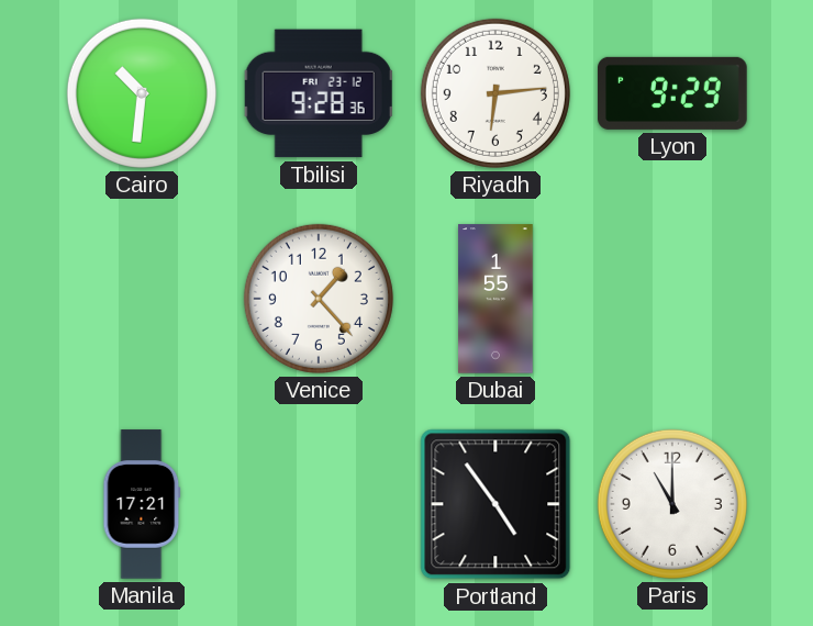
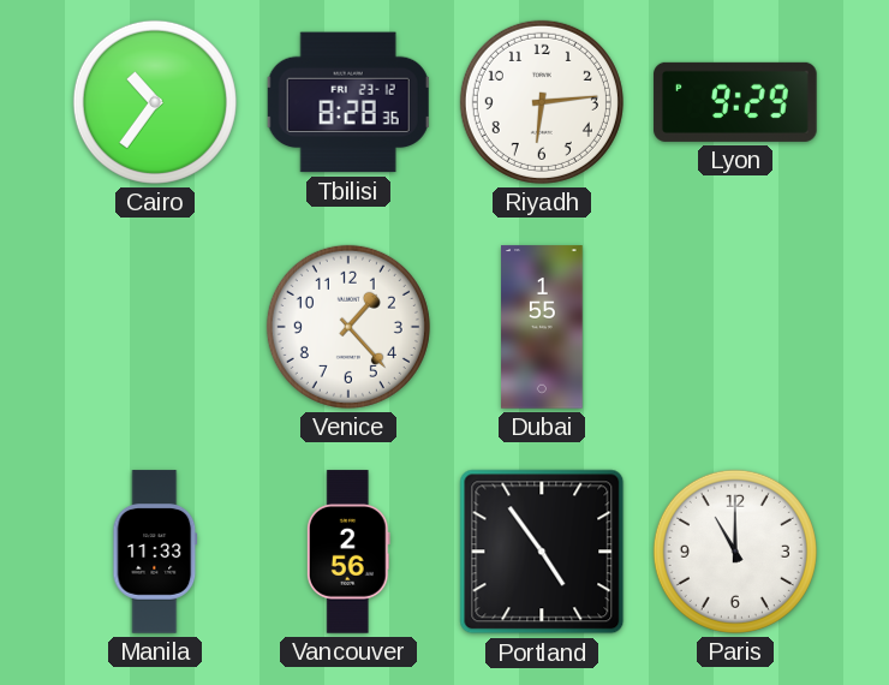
Cairo: 10:31 -> 10:36
Tbilisi: 9:28 -> 8:28
Manila: 17:21 -> 11:33
Vancouver: none -> 2:56
